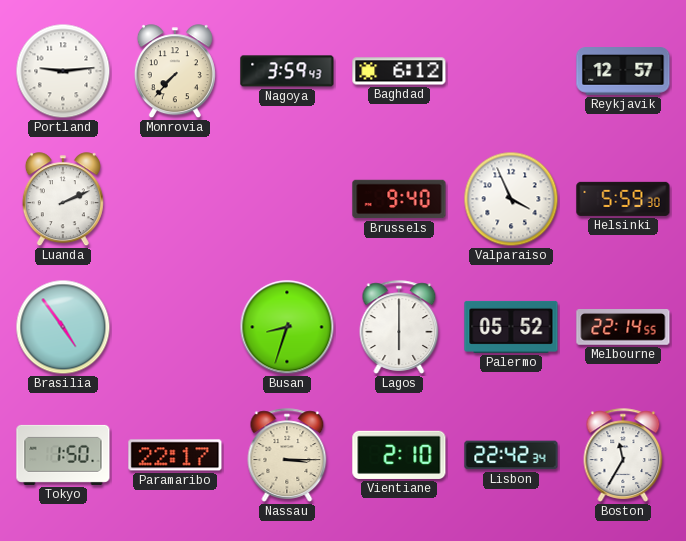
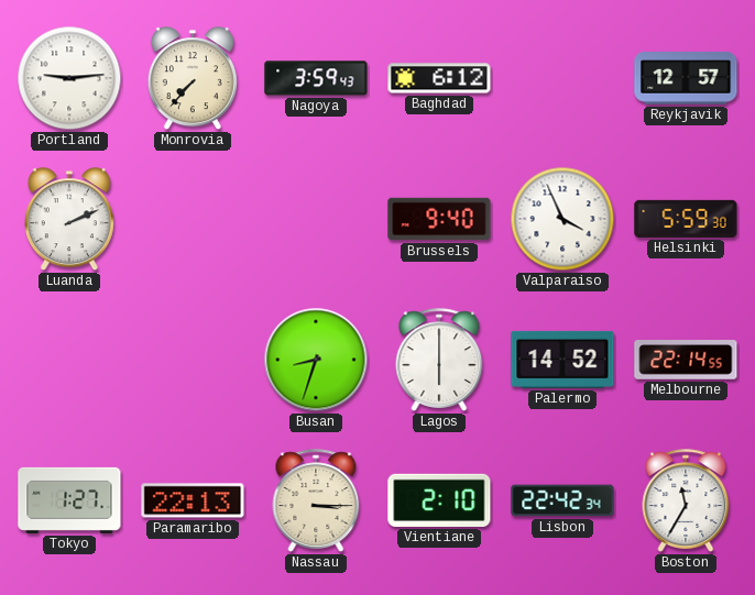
Brasilia: 4:54 -> none
Palermo: 05:52 -> 14:52
Tokyo: 1:50 -> 1:27
Paramaribo: 22:17 -> 22:13
